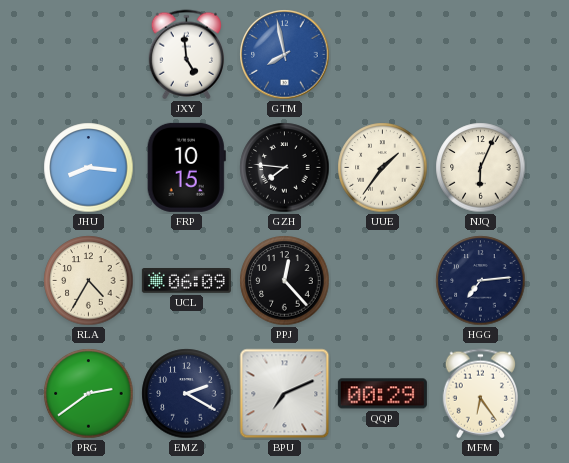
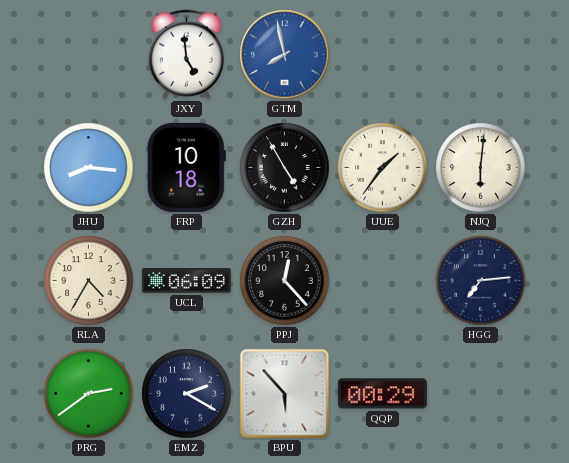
FRP: 10:15 -> 10:18
GZH: 7:46 -> 4:55
NJQ: 6:04 -> 6:01
BPU: 7:11 -> 5:53
MFM: 6:24 -> none
